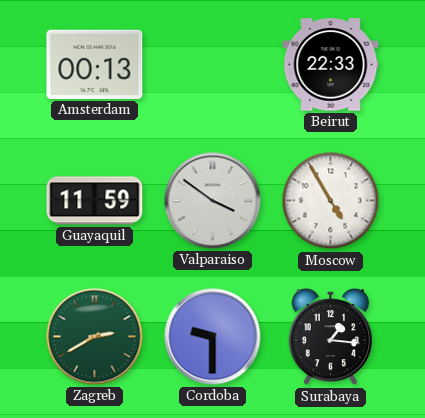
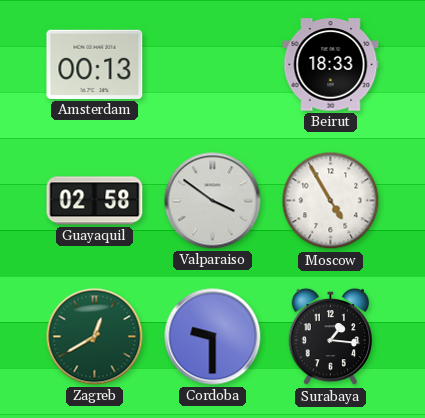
Beirut: 22:33 -> 18:33
Guayaquil: 11:59 -> 02:58
Zagreb: 2:40 -> 12:40
